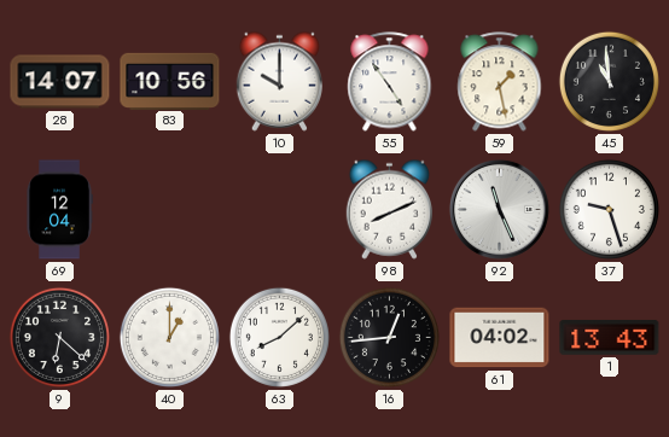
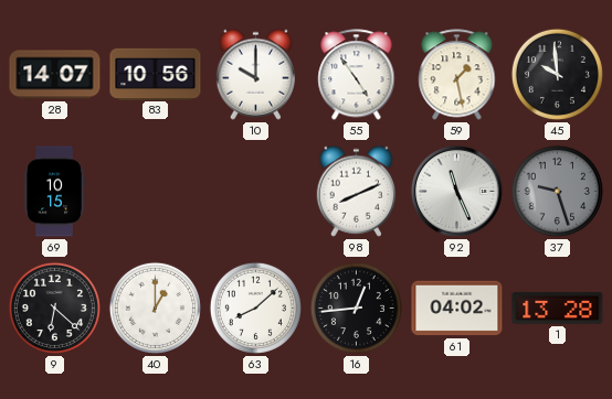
45: 10:59 -> 9:59
69: 12:04 -> 10:15
37 dial: white -> grey
1: 13:43 -> 13:28
